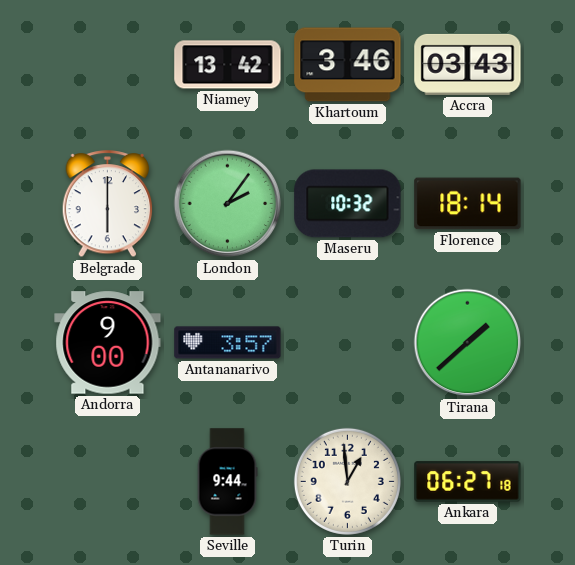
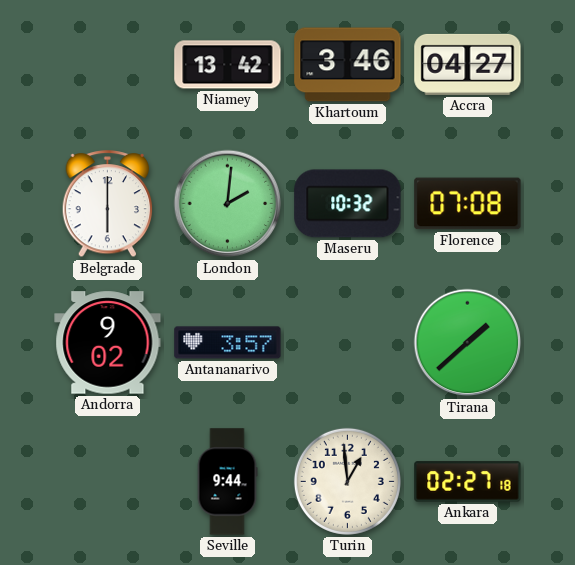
Accra: 03:43 -> 04:27
London: 2:06 -> 2:01
Florence: 18:14 -> 07:08
Andorra: 9:00 -> 9:02
Ankara: 06:27 -> 02:27
